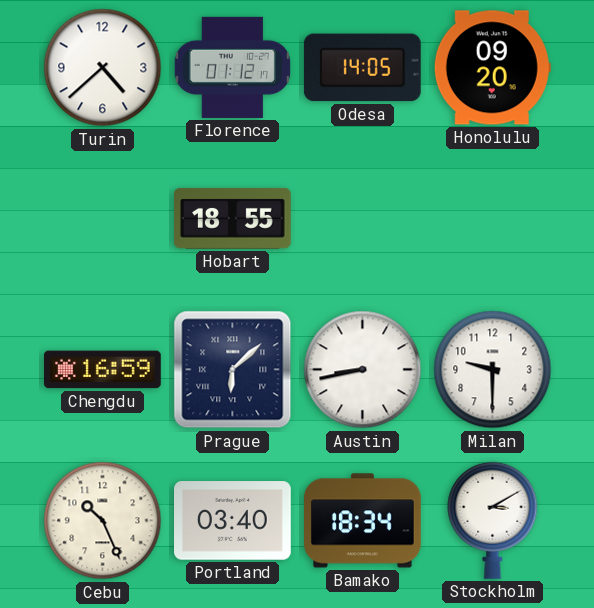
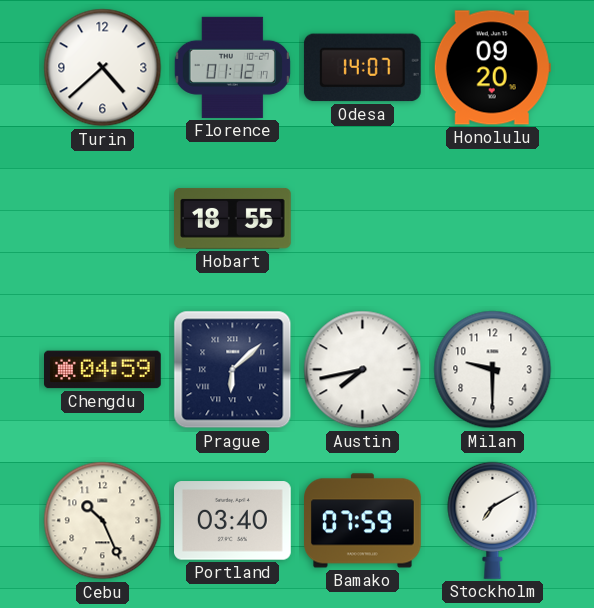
Odesa: 14:05 -> 14:07
Chengdu: 16:59 -> 04:59
Austin: 8:43 -> 7:43
Bamako: 18:34 -> 07:59
Stockholm: 3:10 -> 7:10
